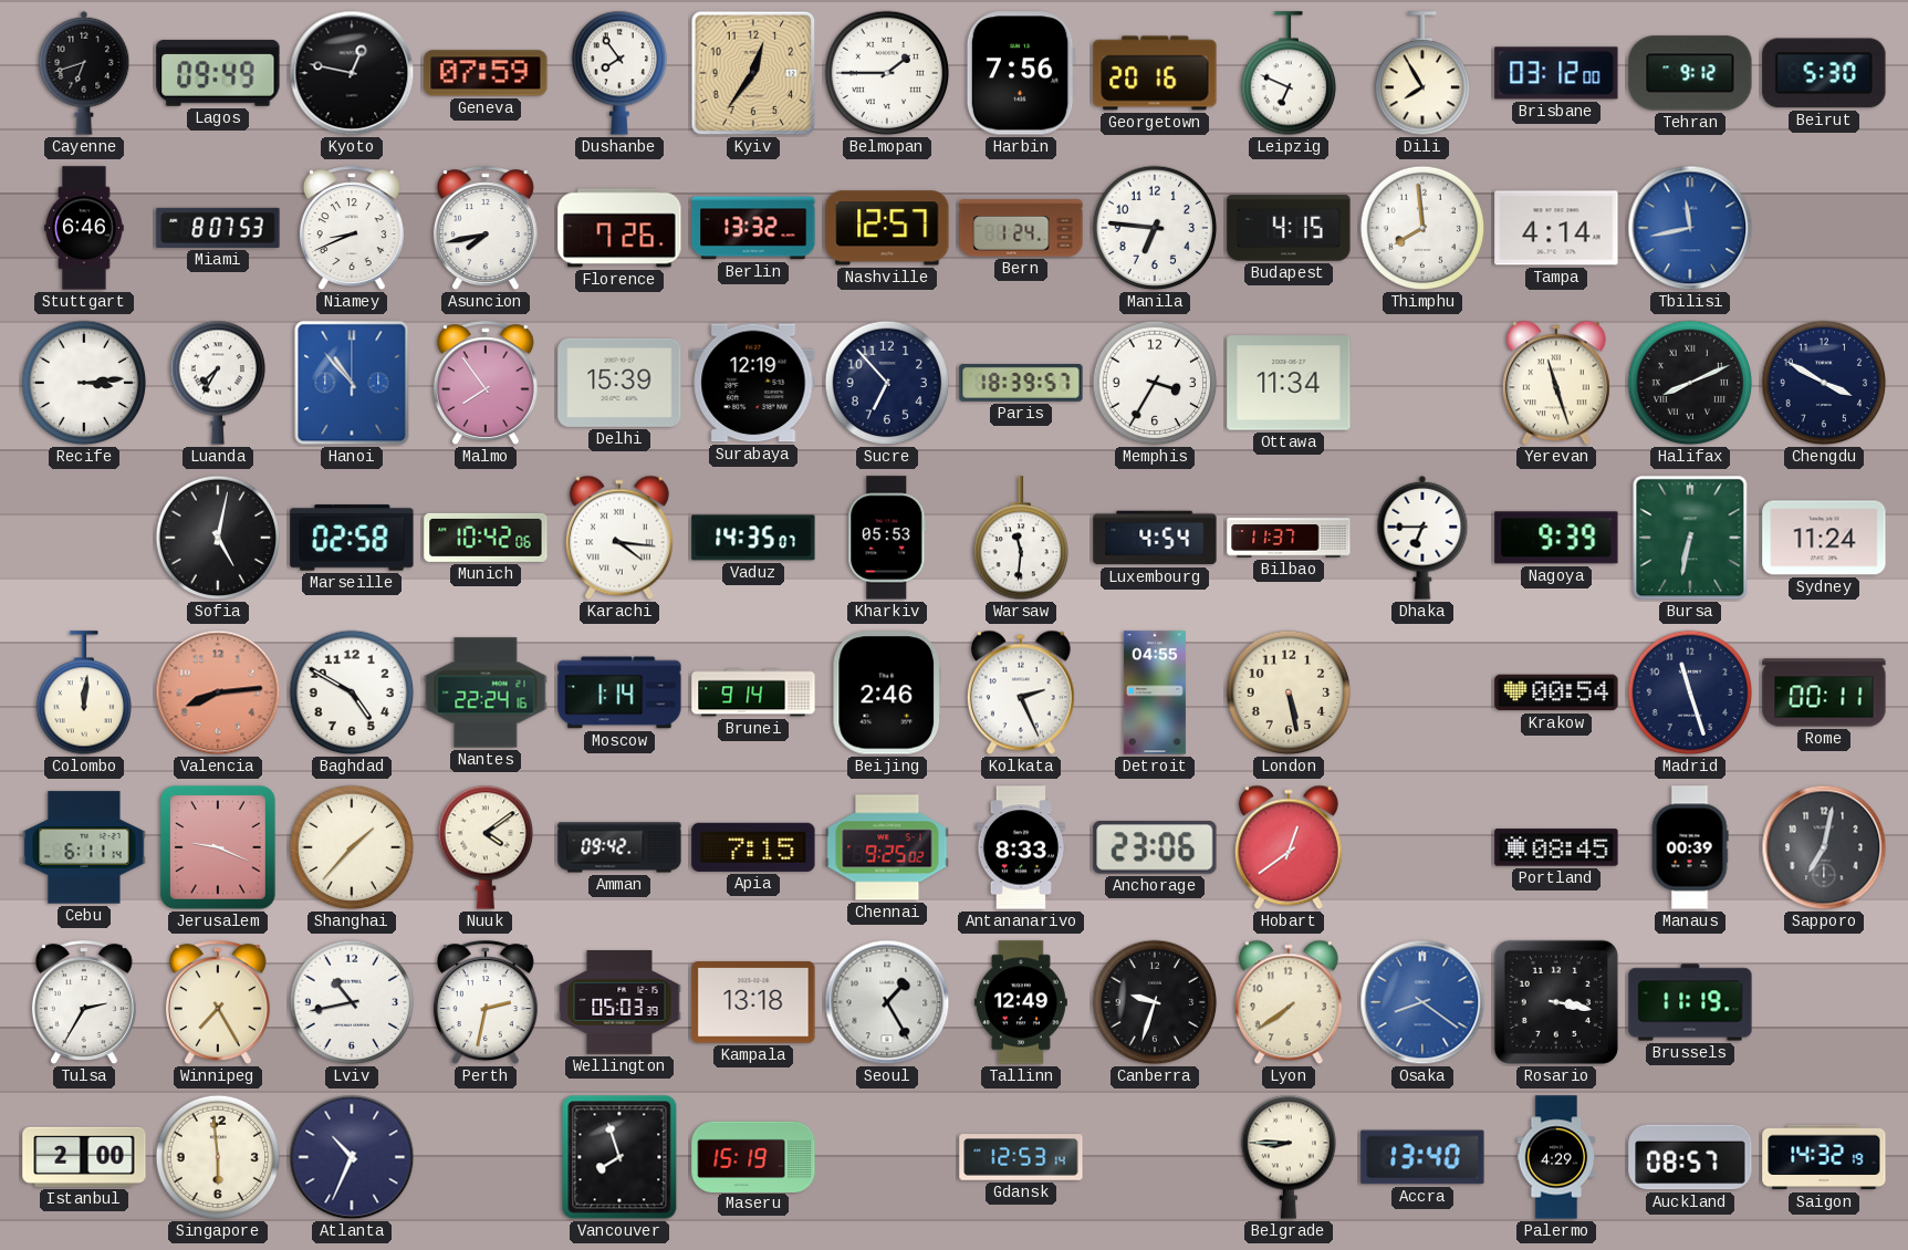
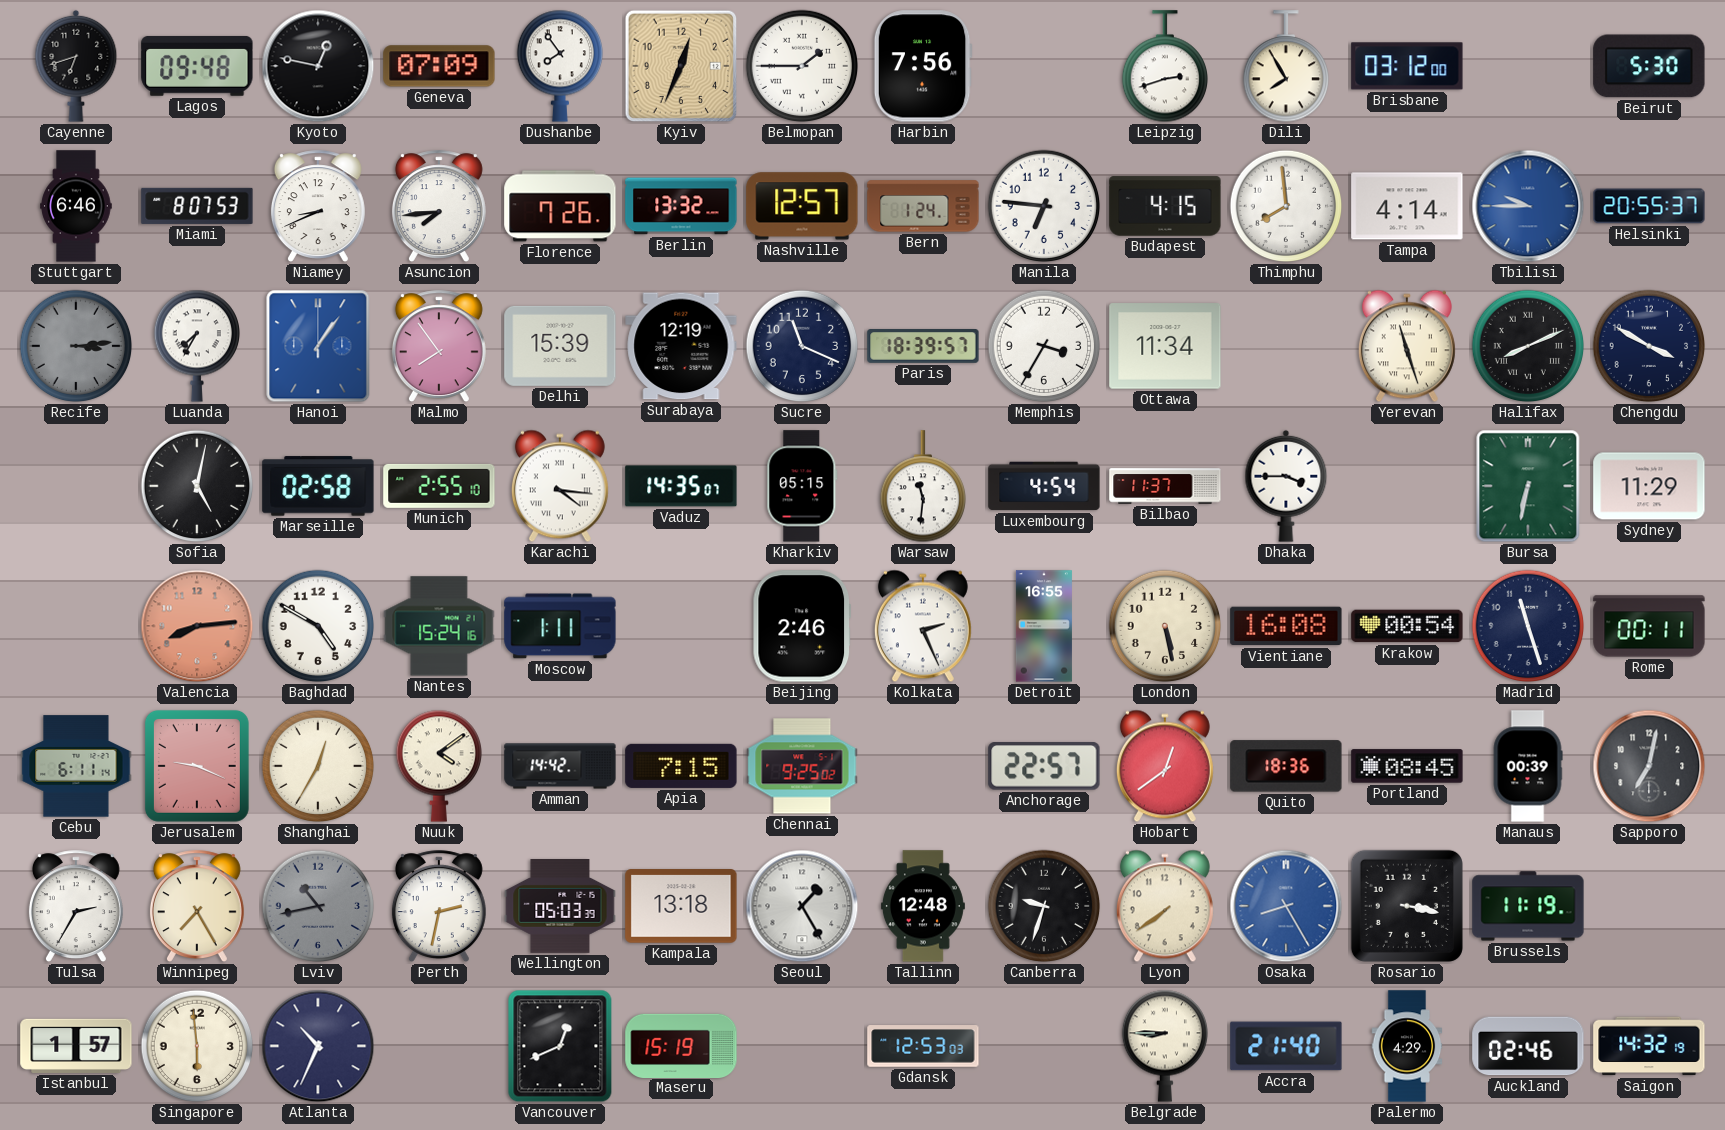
Lagos: 09:49 -> 09:48
Geneva: 07:59 -> 07:09
Kyiv: 12:36 -> 12:34
Georgetown: 20:16 -> none
Leipzig: 6:49 -> 2:42
Tehran: 9:12 -> none
Asuncion: 7:43 -> 7:44
Tbilisi: 11:43 -> 9:45
Helsinki: none -> 20:55
Recife dial: white -> grey
Hanoi: 10:53 -> 1:06
Sucre: 6:53 -> 11:19
Munich: 10:42 -> 2:55
Kharkiv: 05:53 -> 05:15
Dhaka: 6:45 -> 3:45
Nagoya: 9:39 -> none
Sydney: 11:24 -> 11:29
Colombo: 12:01 -> none
Nantes: 22:24 -> 15:24
Moscow: 1:14 -> 1:11
Brunei: 9:14 -> none
Detroit: 04:55 -> 16:55
Vientiane: none -> 16:08
Shanghai: 1:37 -> 12:35
Amman: 09:42 -> 14:42
Antananarivo: 8:33 -> none
Anchorage: 23:06 -> 22:57
Quito: none -> 18:36
Lviv dial: white -> grey
Tallinn: 12:49 -> 12:48
Osaka: 8:21 -> 8:25
Istanbul: 2:00 -> 1:57
Vancouver: 7:57 -> 12:41
Gdansk: 12:53:14 -> 12:53:03
Accra: 13:40 -> 21:40
Auckland: 08:57 -> 02:46
